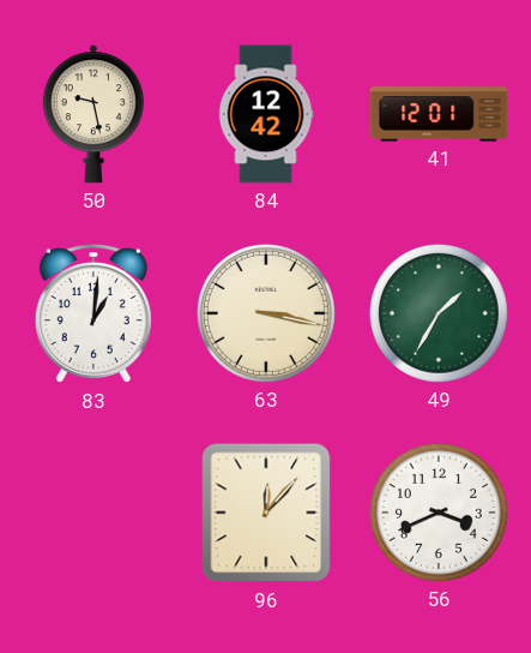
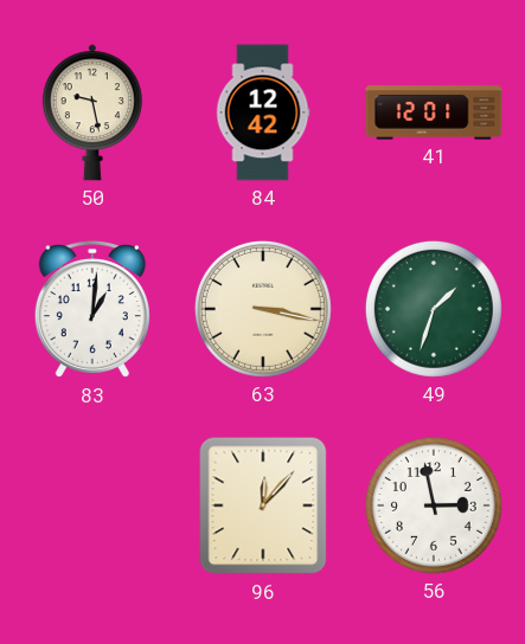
49: 1:35 -> 1:33
56: 3:41 -> 2:58
